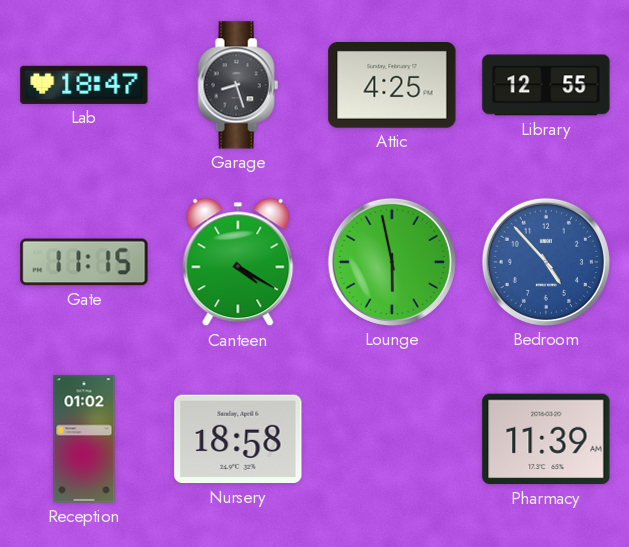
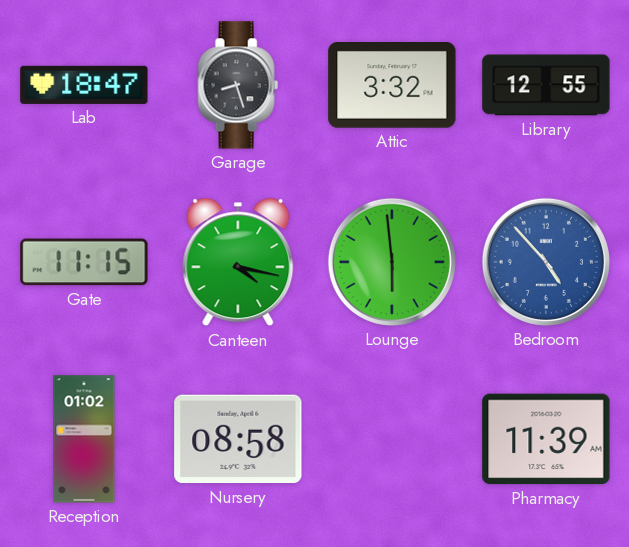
Attic: 4:25 -> 3:32
Canteen: 4:20 -> 4:17
Lounge: 5:58 -> 5:59
Nursery: 18:58 -> 08:58
